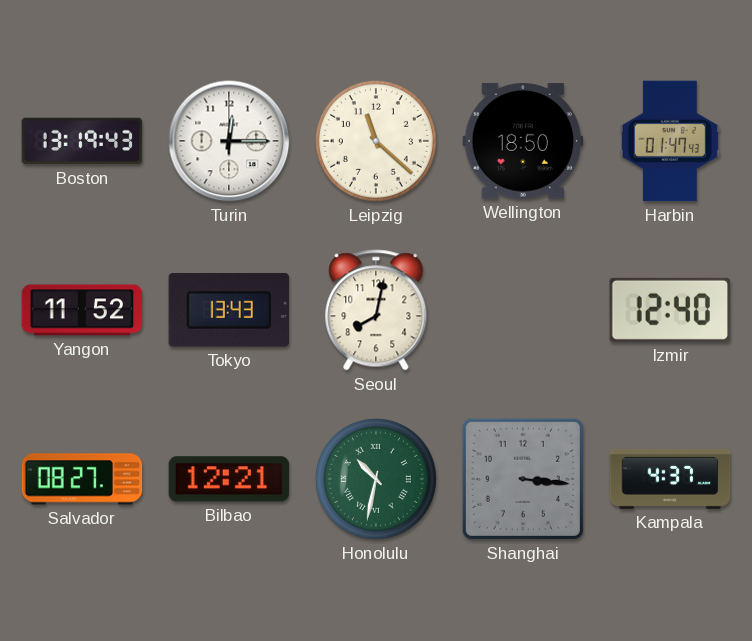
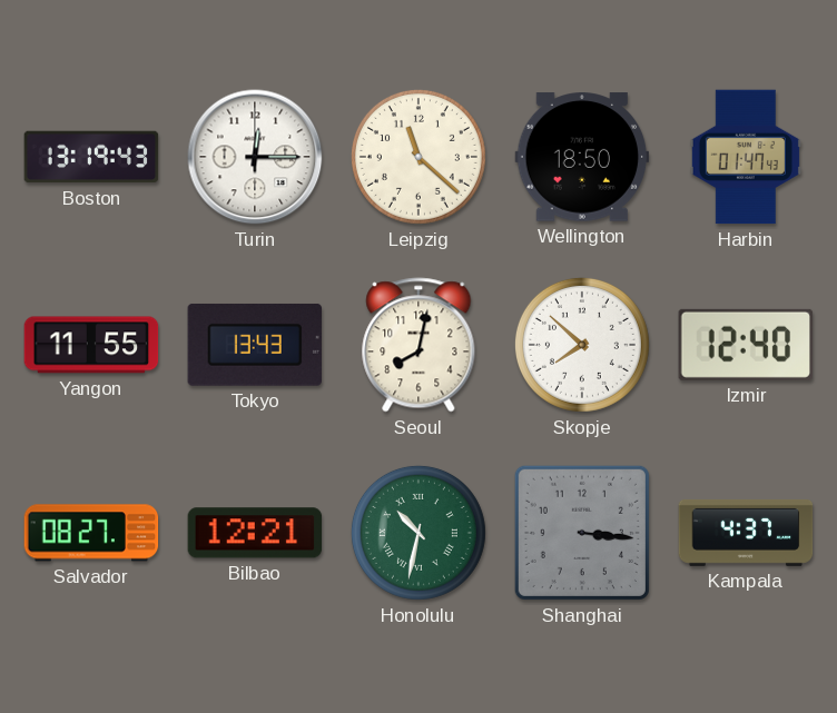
Yangon: 11:52 -> 11:55
Skopje: none -> 7:52
